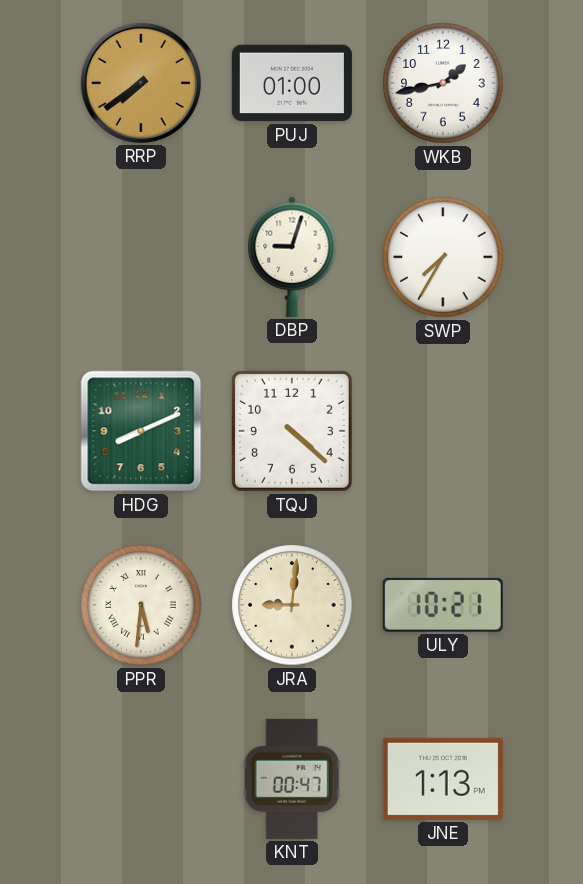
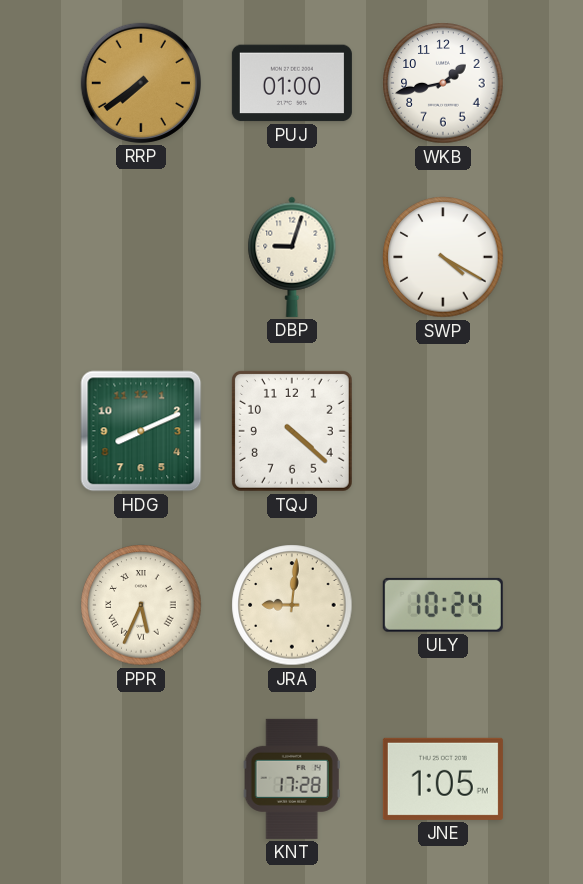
SWP: 7:35 -> 4:20
PPR: 5:31 -> 5:34
ULY: 10:21 -> 10:24
KNT: 00:47 -> 17:28
JNE: 1:13 -> 1:05
